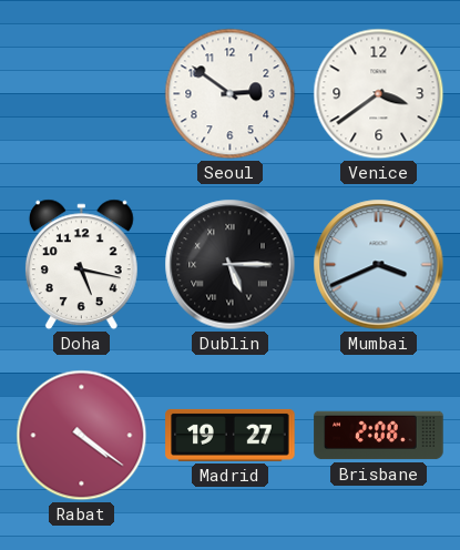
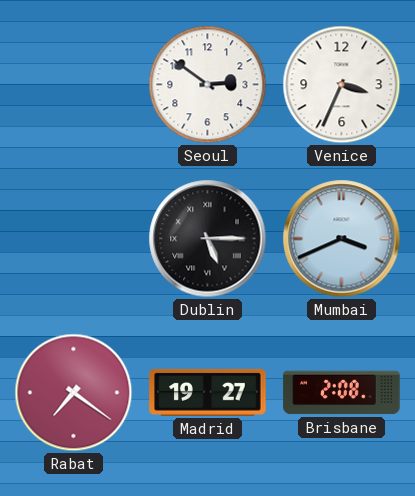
Venice: 3:39 -> 3:34
Doha: 5:17 -> none
Rabat: 4:21 -> 7:21
